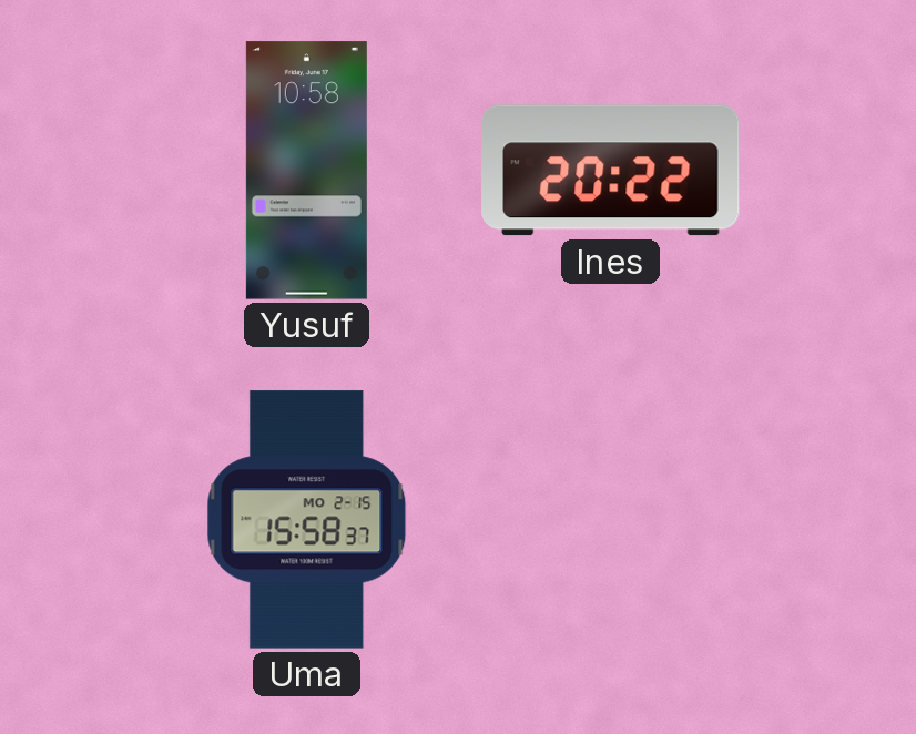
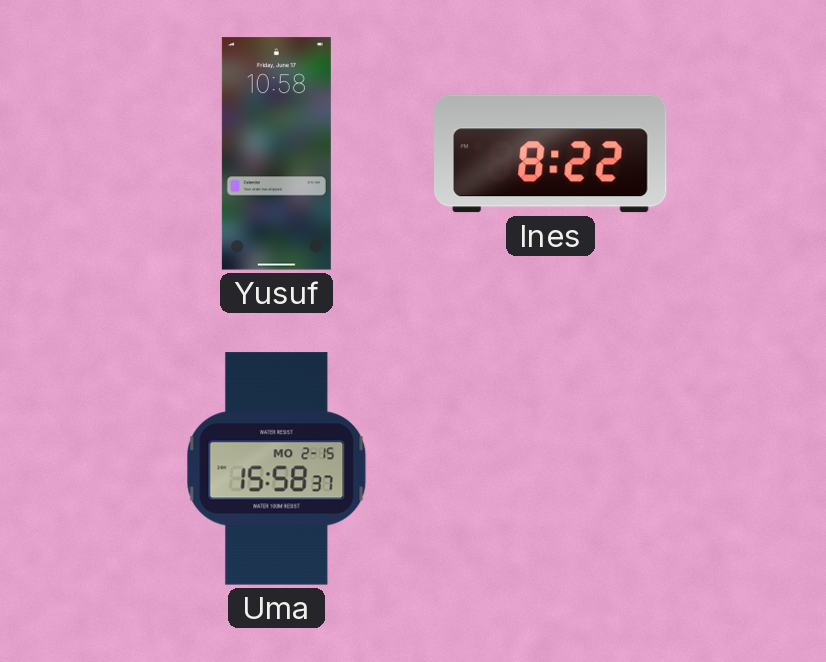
Ines: 20:22 -> 8:22
